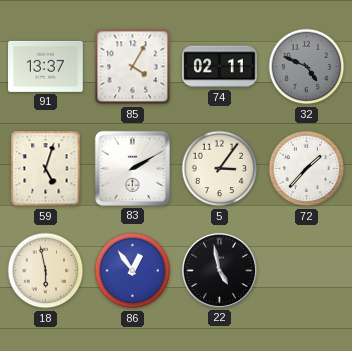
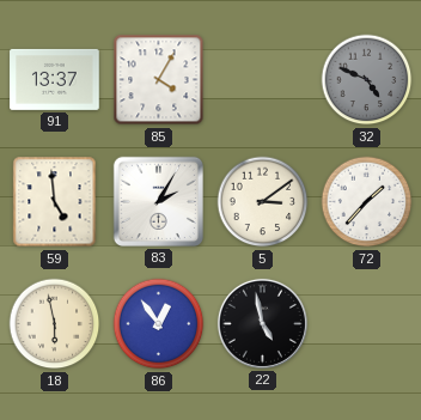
74: 02:11 -> none
59: 5:03 -> 4:59
83: 2:10 -> 2:05
5: 3:06 -> 3:09
